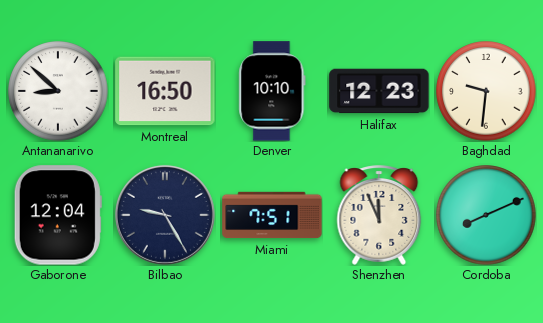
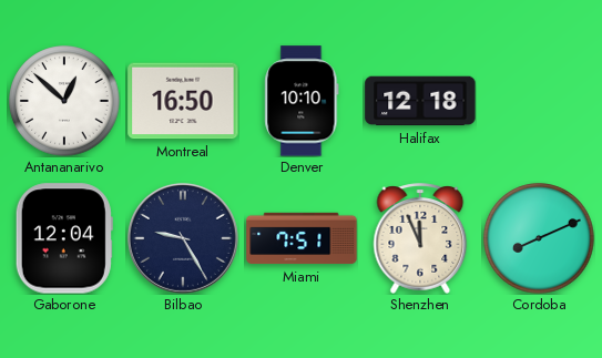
Antananarivo: 8:52 -> 12:52
Halifax: 12:23 -> 12:18
Baghdad: 9:31 -> none
